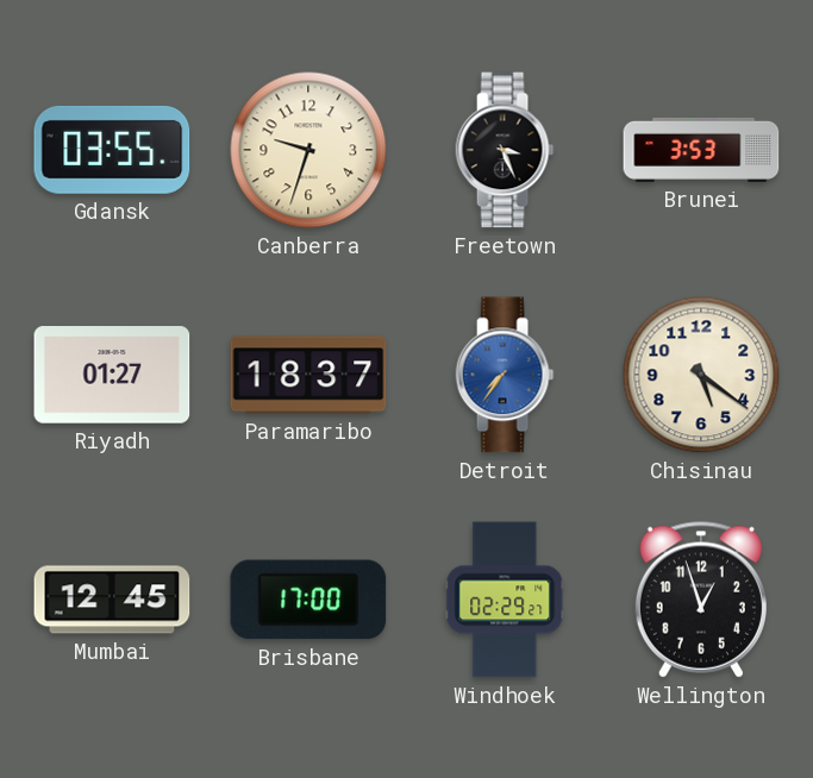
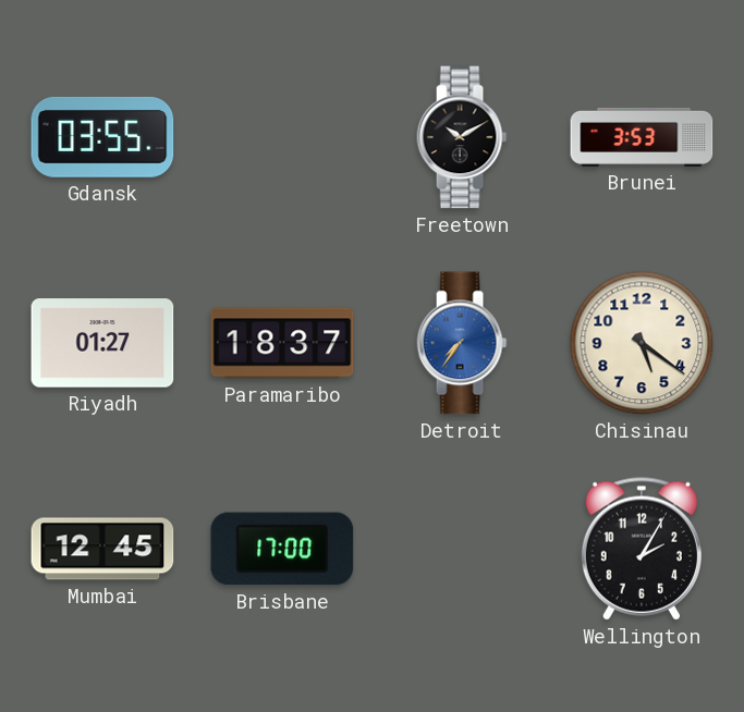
Canberra: 9:33 -> none
Freetown: 3:26 -> 10:10
Windhoek: 02:29 -> none
Wellington: 12:57 -> 2:05
